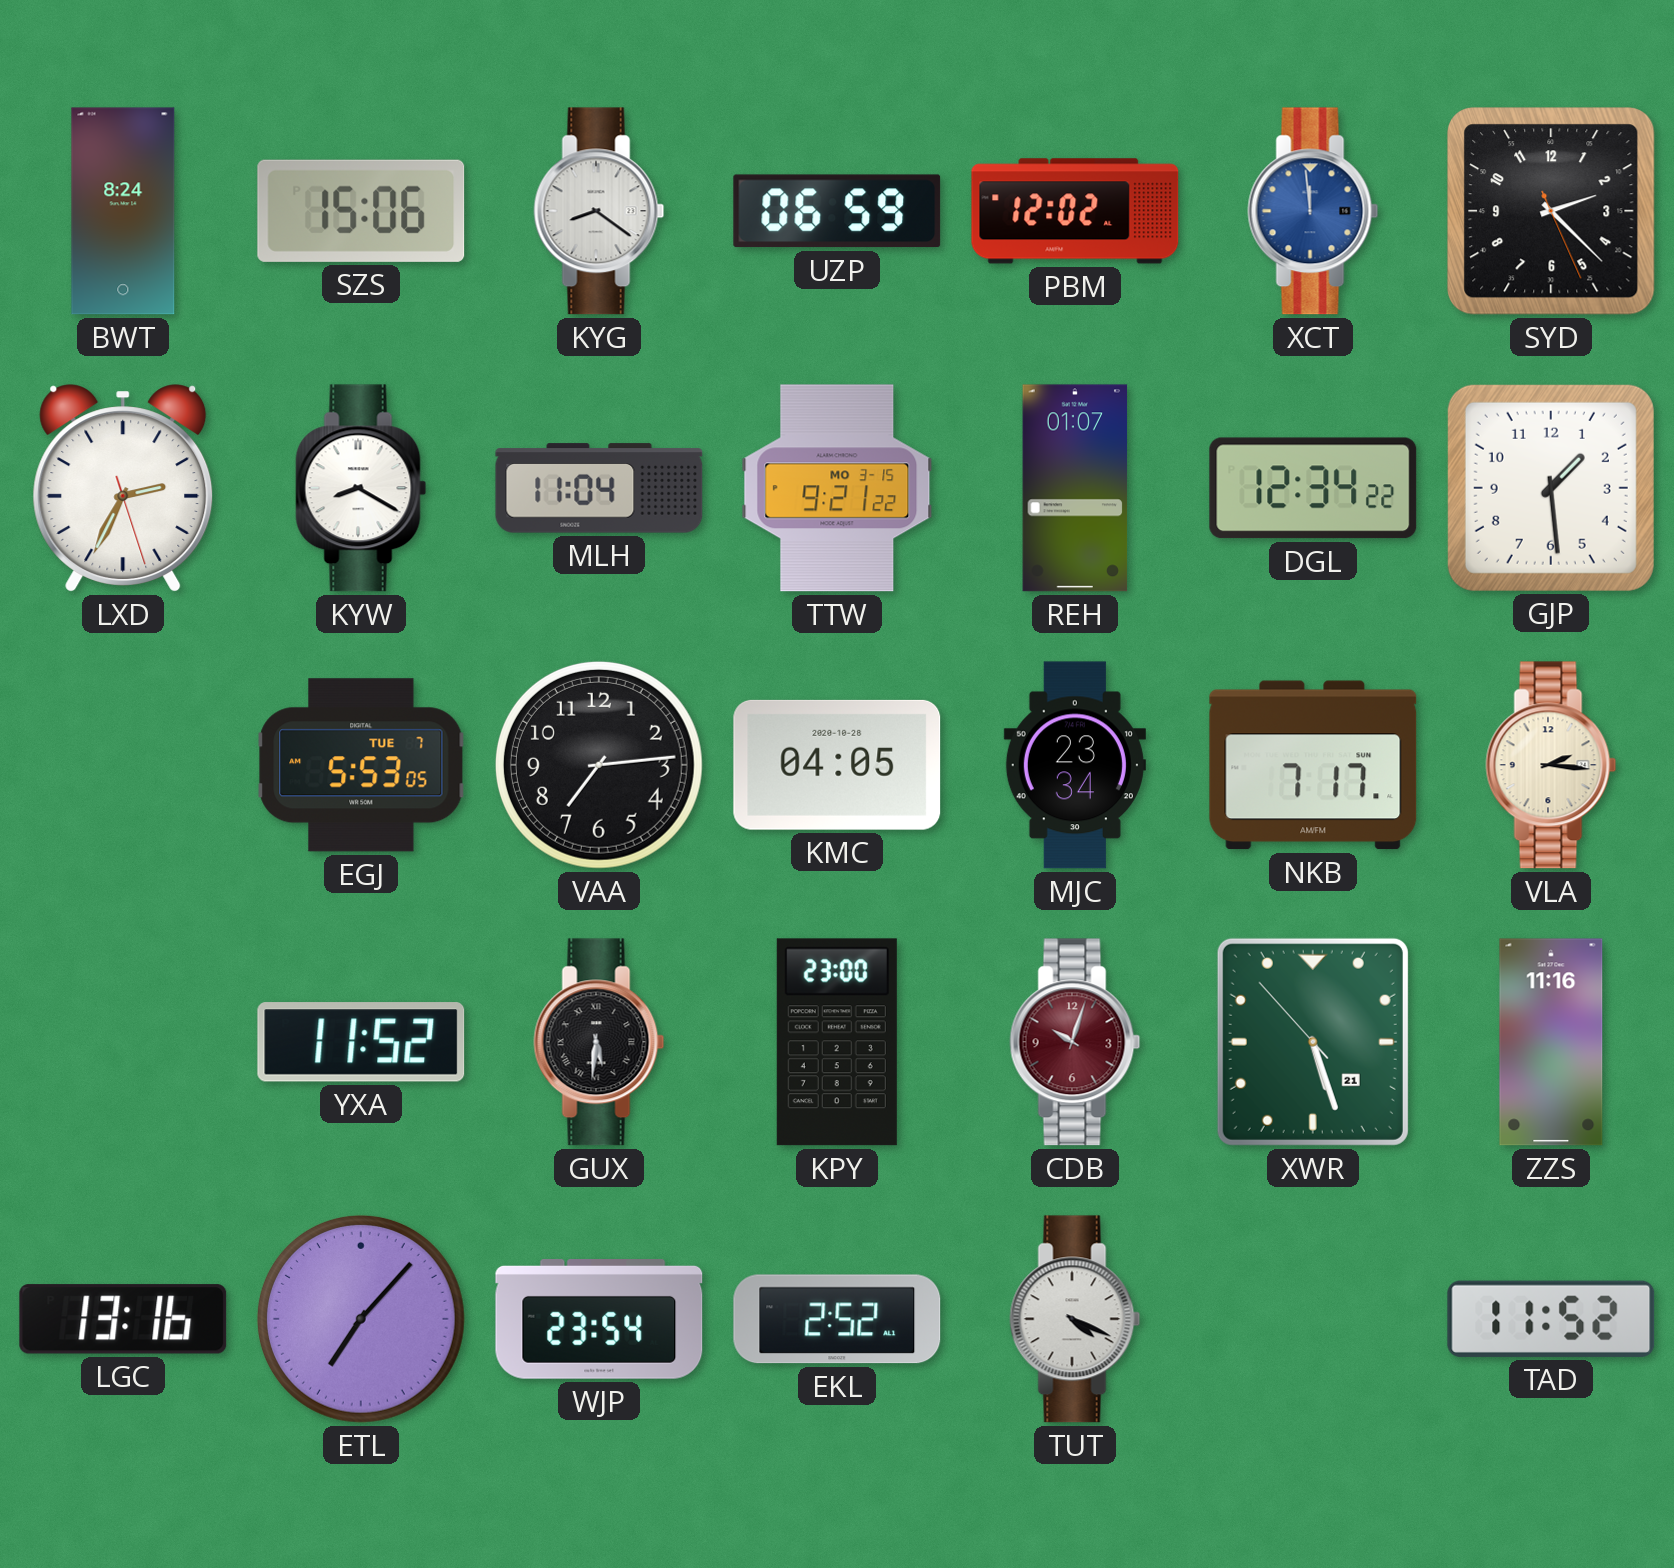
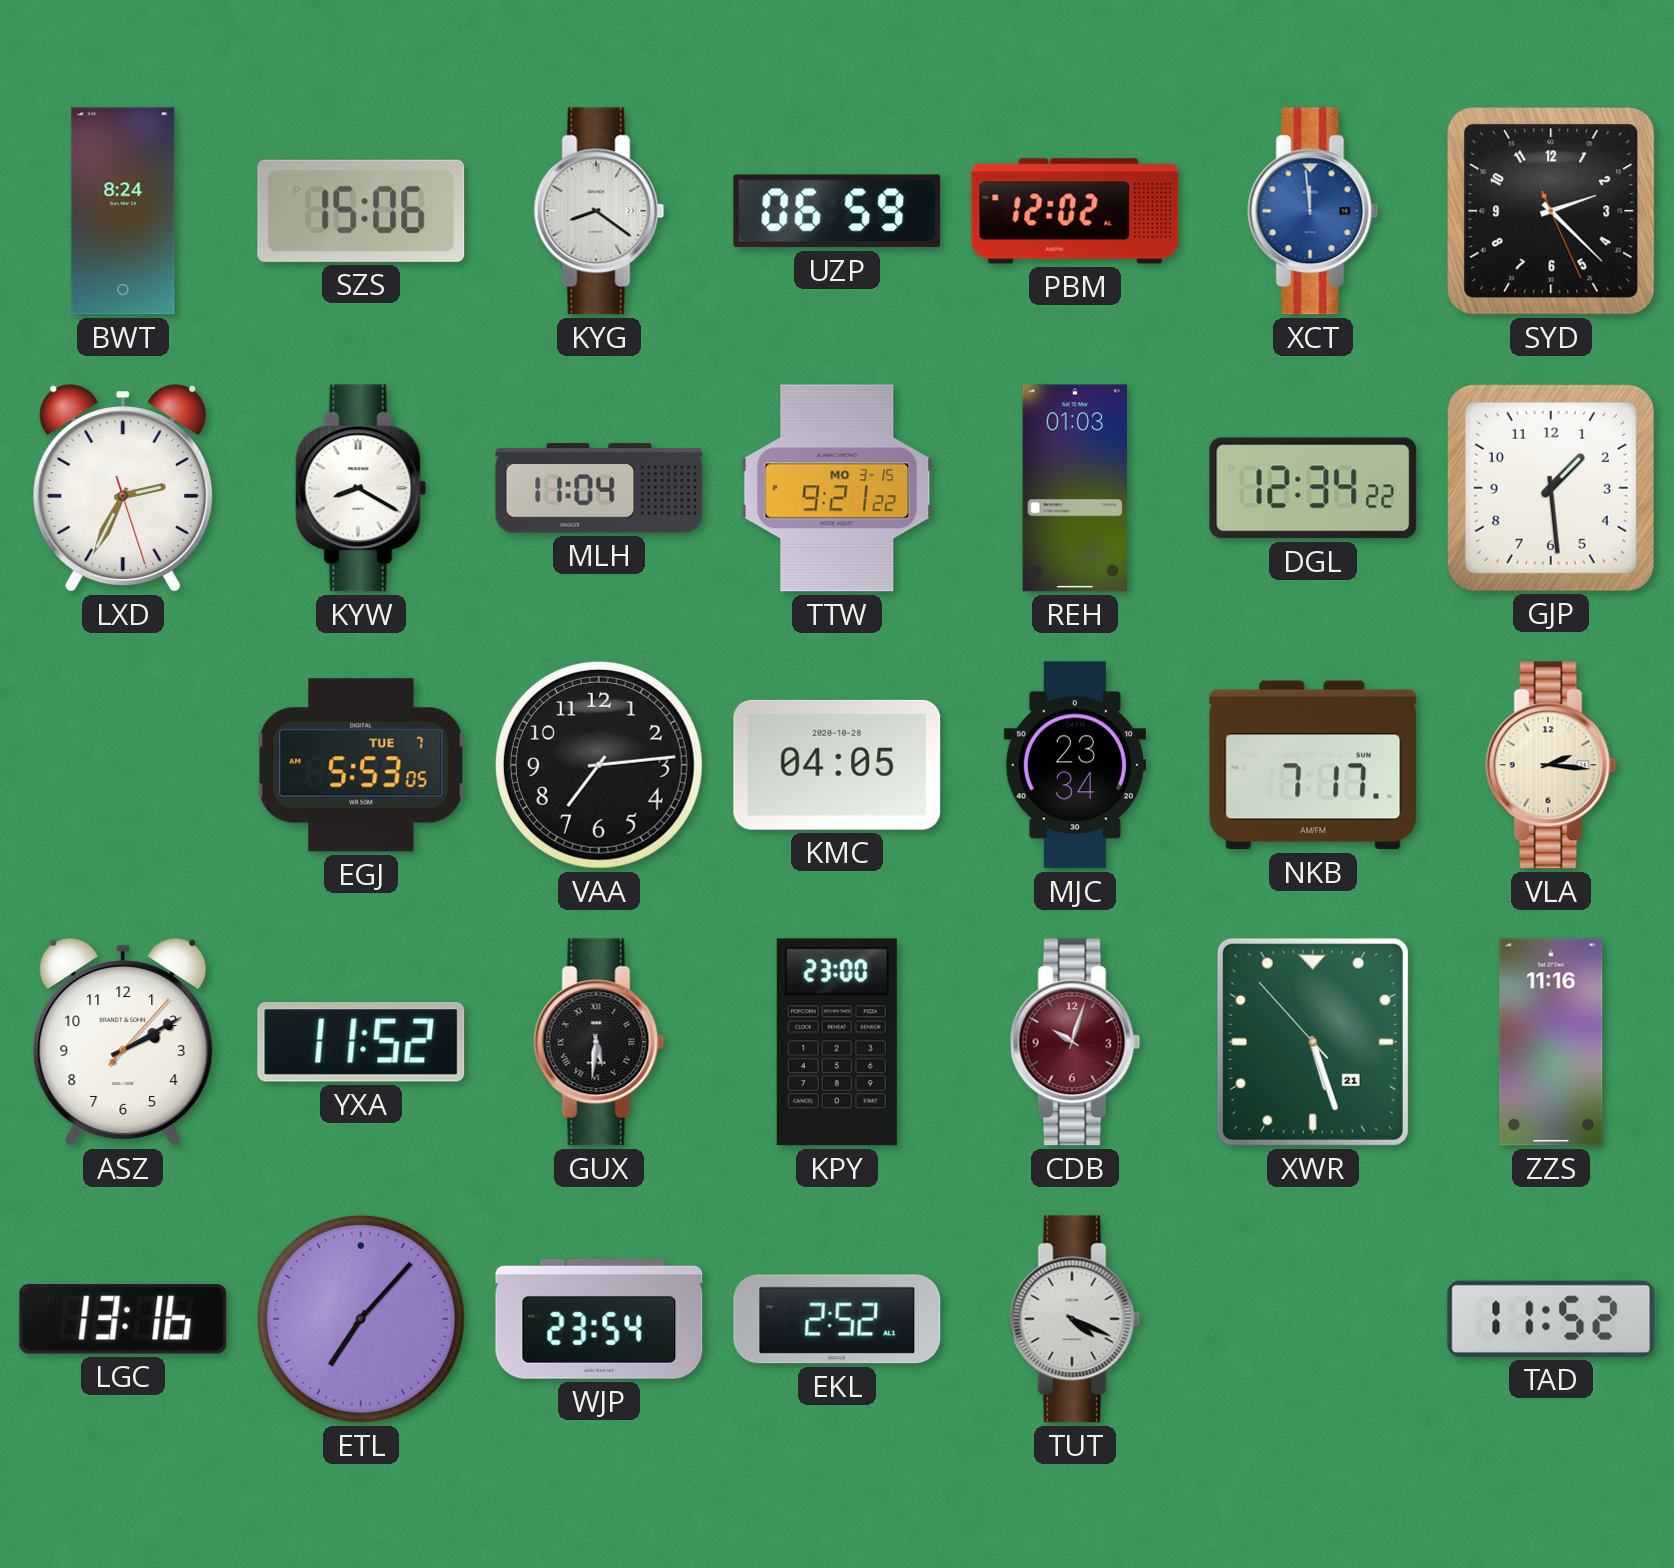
REH: 01:07 -> 01:03
ASZ: none -> 2:10
